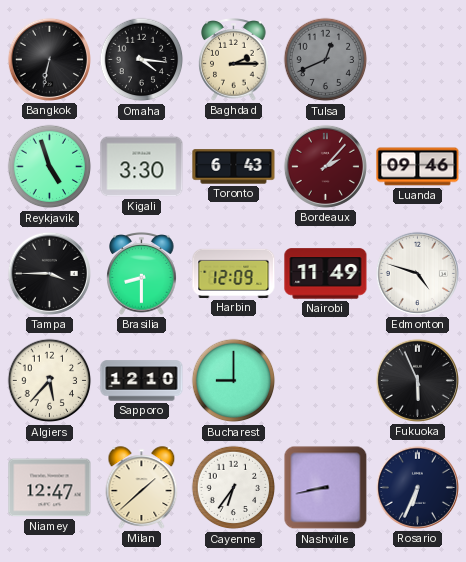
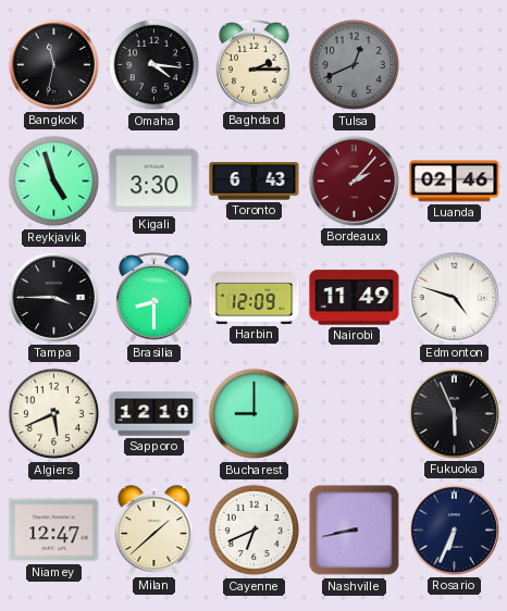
Bangkok: 6:32 -> 11:32
Luanda: 09:46 -> 02:46
Algiers: 5:37 -> 5:41
Cayenne: 6:36 -> 6:41
